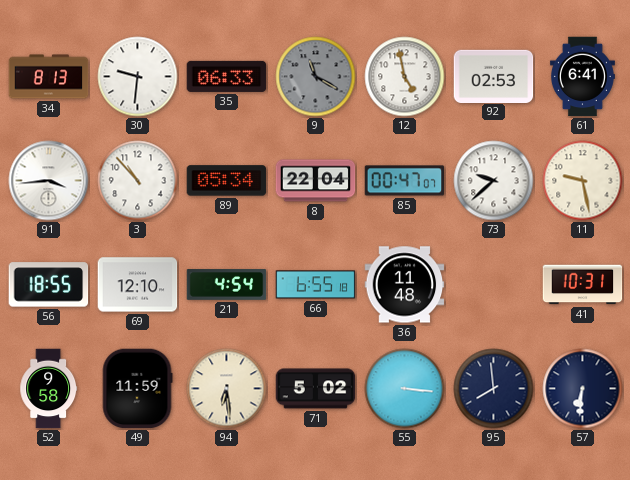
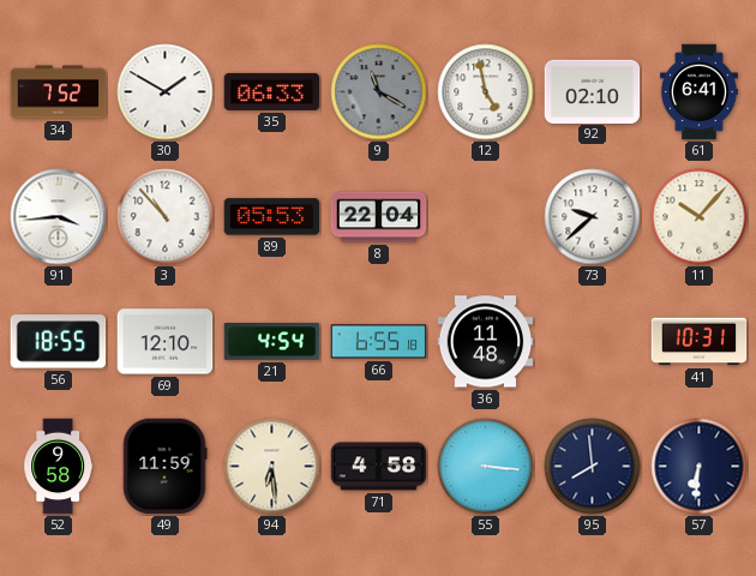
34: 8:13 -> 7:52
30: 9:31 -> 1:50
92: 02:53 -> 02:10
89: 05:34 -> 05:53
85: 00:47 -> none
11: 9:28 -> 10:07
71: 5:02 -> 4:58
